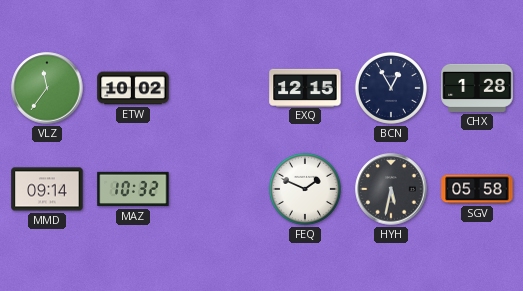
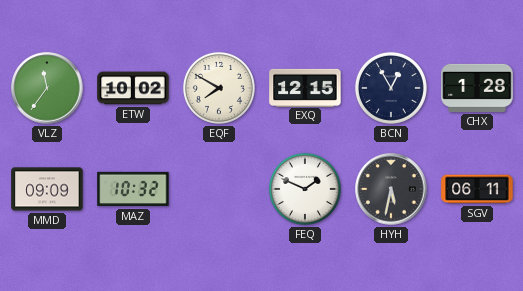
EQF: none -> 7:50
MMD: 09:14 -> 09:09
SGV: 05:58 -> 06:11
